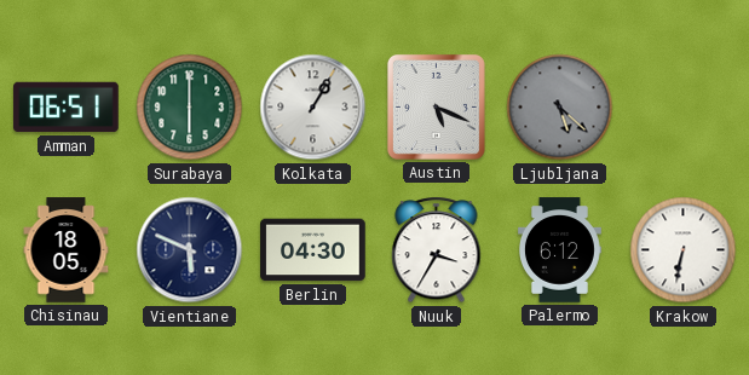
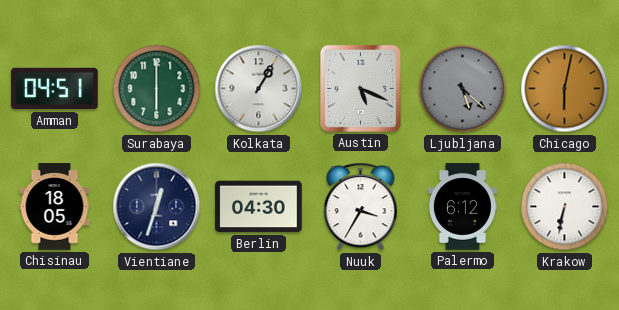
Amman: 06:51 -> 04:51
Chicago: none -> 6:02
Vientiane: 5:49 -> 12:33
